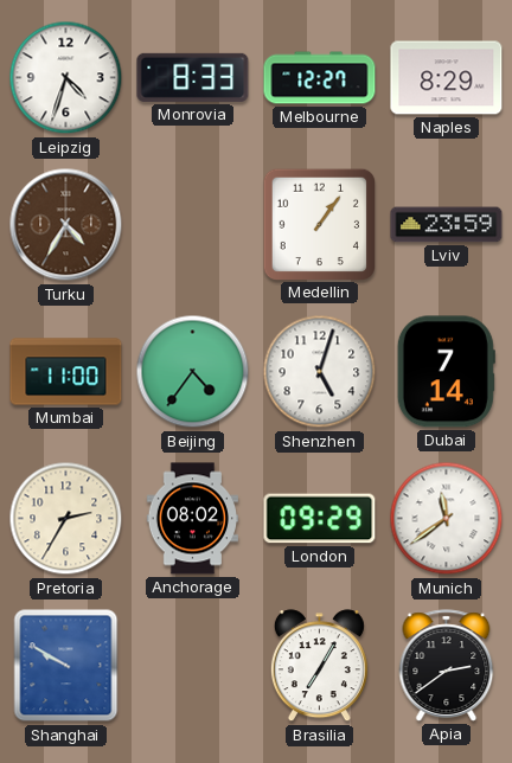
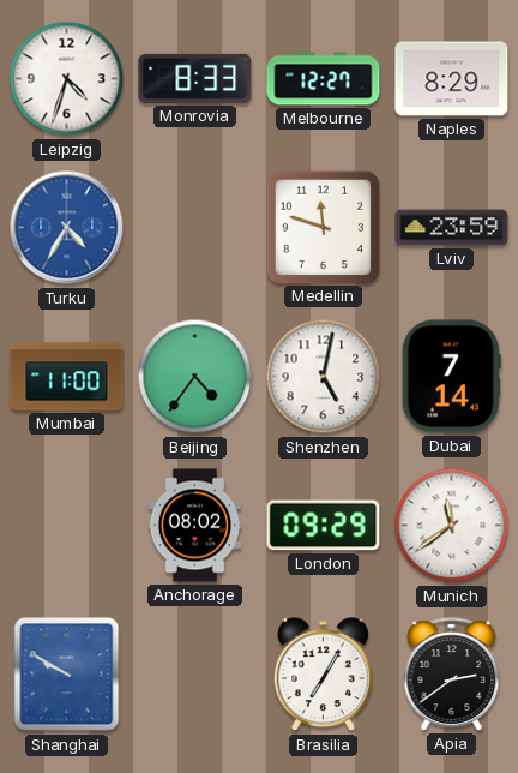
Turku dial: brown -> blue
Medellin: 1:06 -> 11:48
Shenzhen: 5:03 -> 5:02
Pretoria: 2:35 -> none
